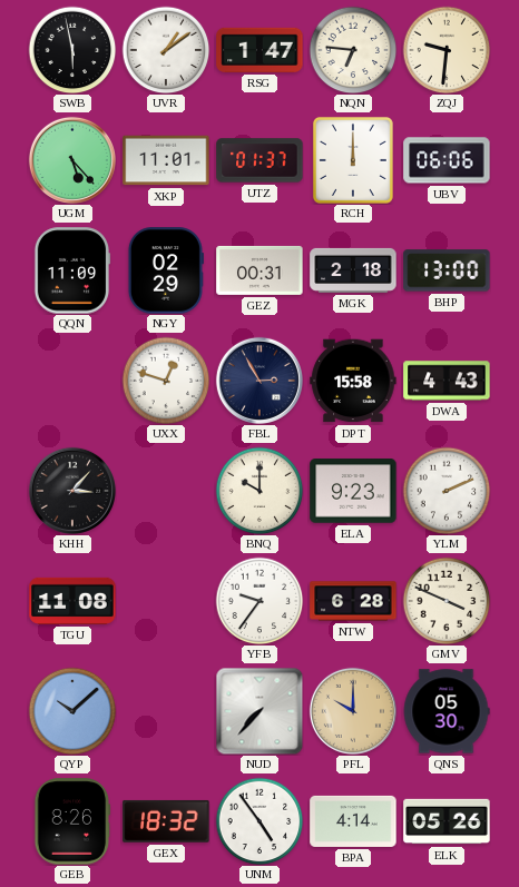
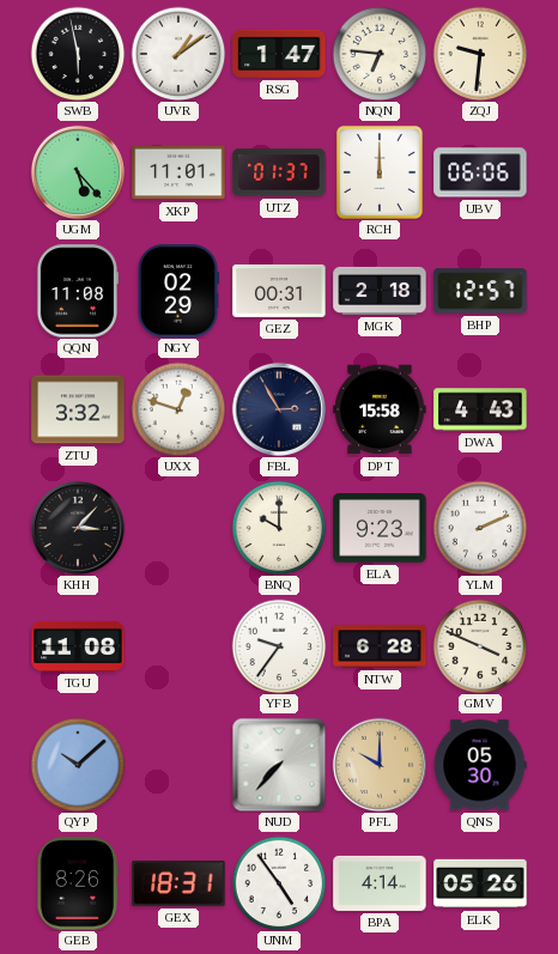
QQN: 11:09 -> 11:08
BHP: 13:00 -> 12:57
ZTU: none -> 3:32
GEX: 18:32 -> 18:31
